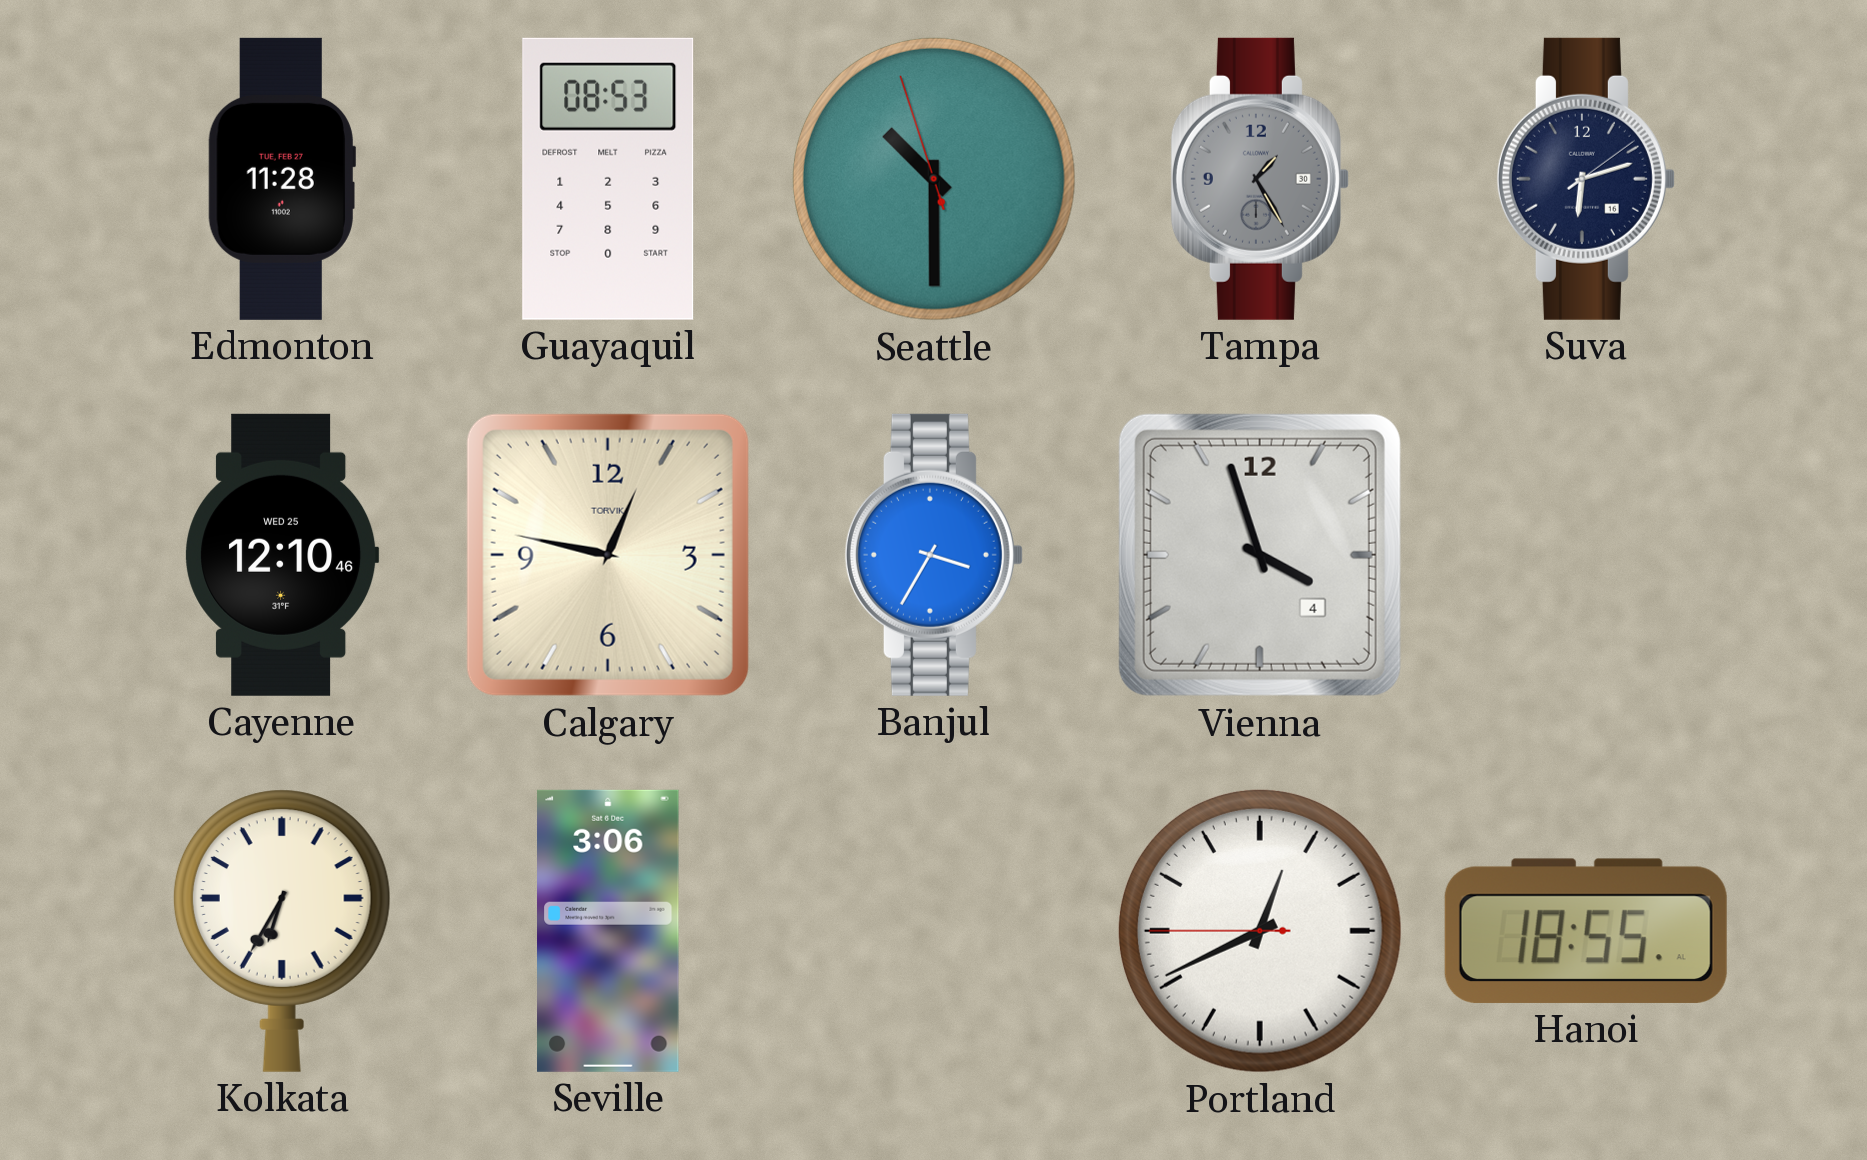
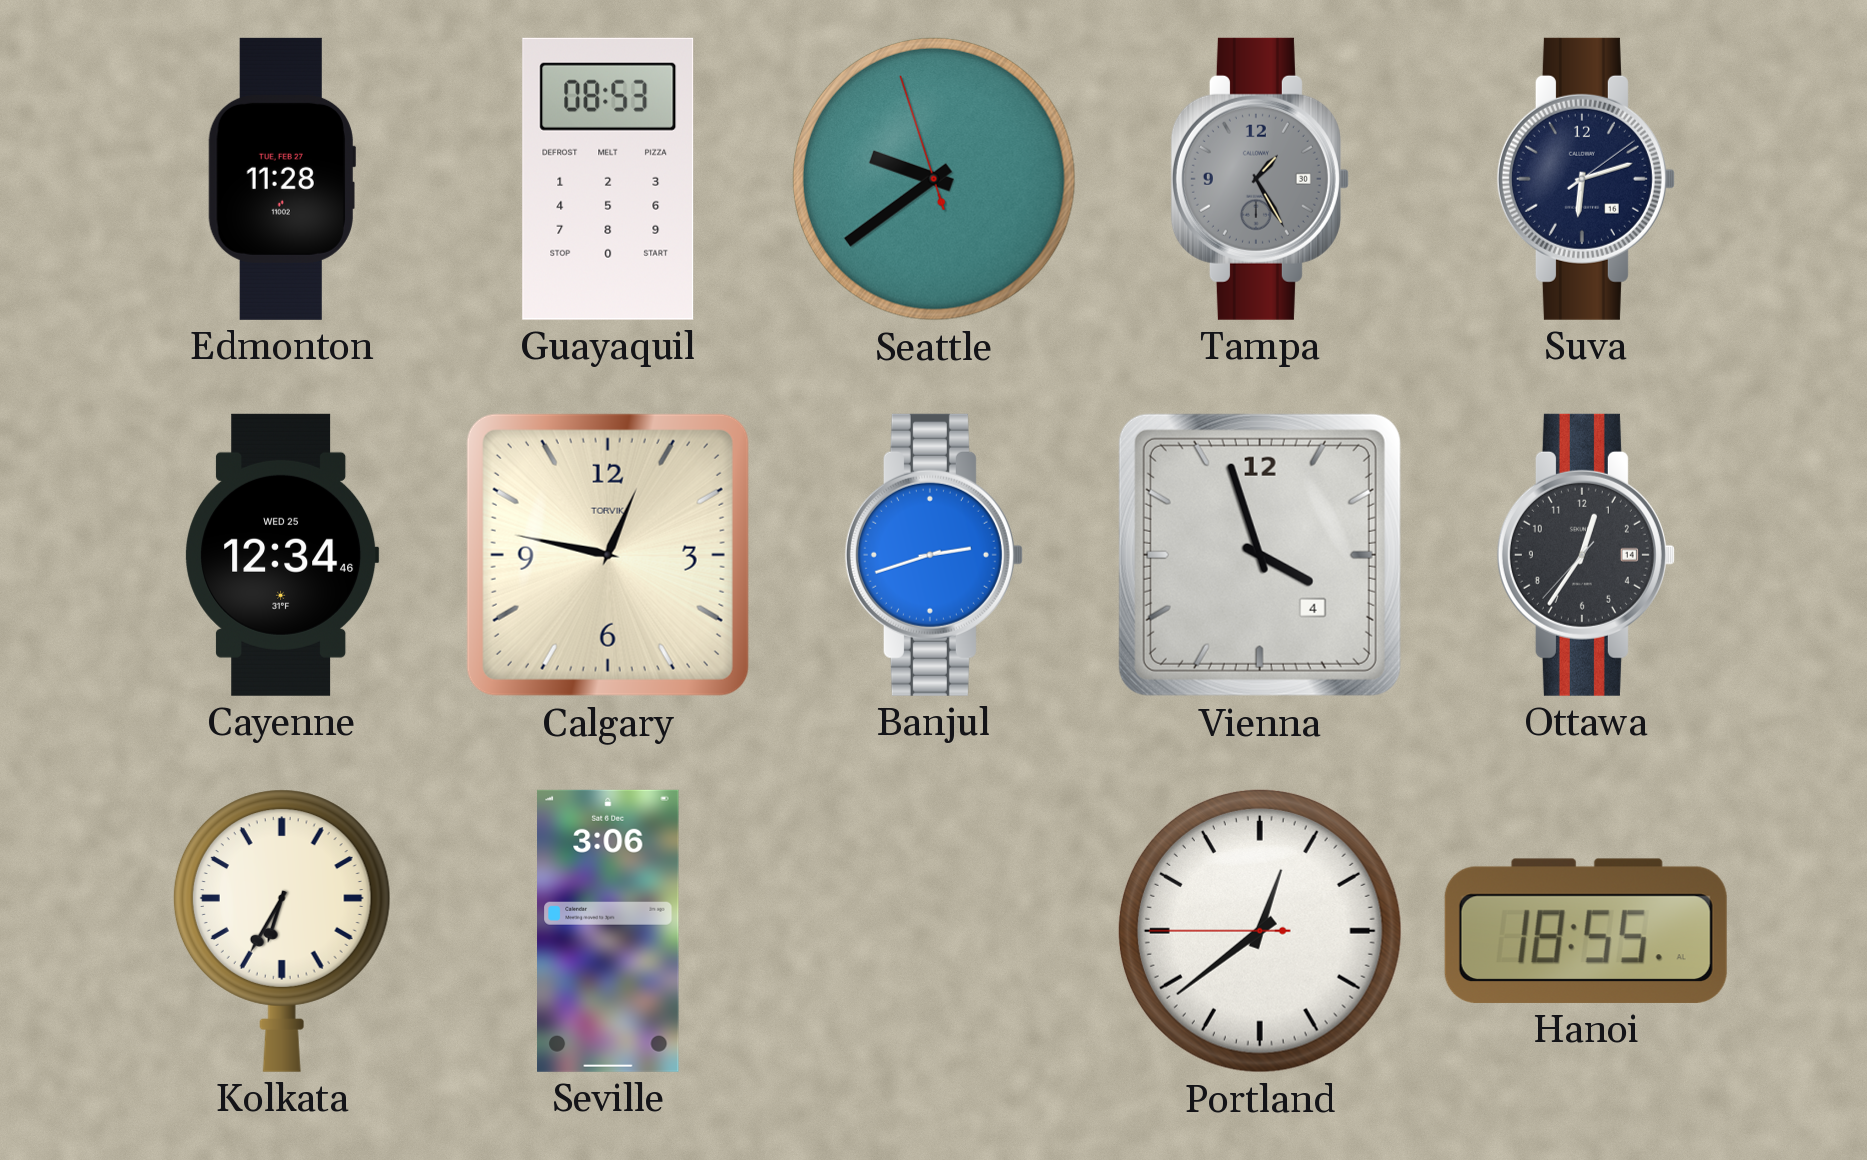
Seattle: 10:29 -> 9:38
Cayenne: 12:10 -> 12:34
Banjul: 3:35 -> 2:42
Ottawa: none -> 12:35
Portland: 12:40 -> 12:38
